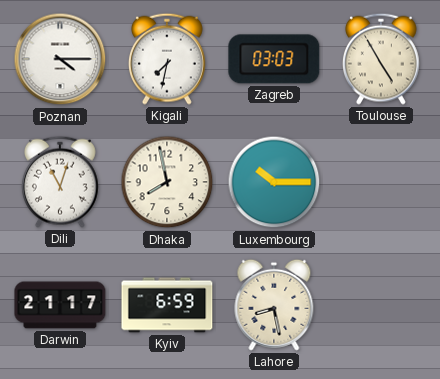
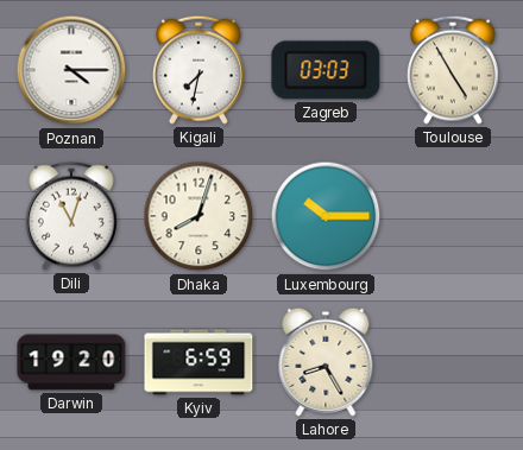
Dhaka: 7:58 -> 8:03
Darwin: 21:17 -> 19:20
Lahore: 8:28 -> 8:25
